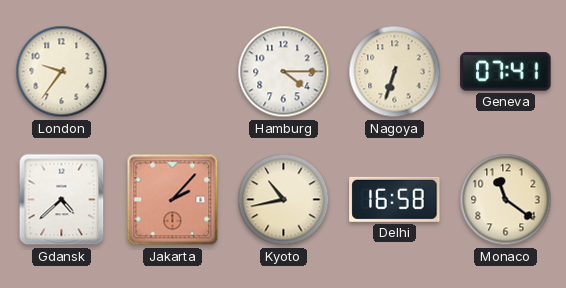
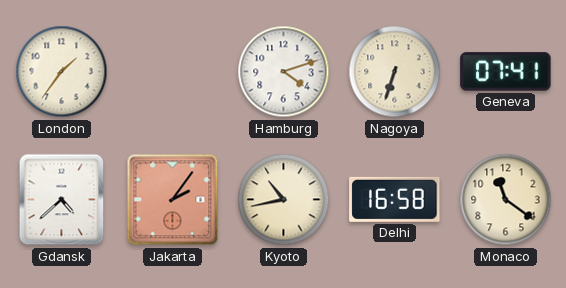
London: 9:36 -> 1:36
Hamburg: 4:15 -> 4:12
Jakarta: 2:07 -> 2:06
